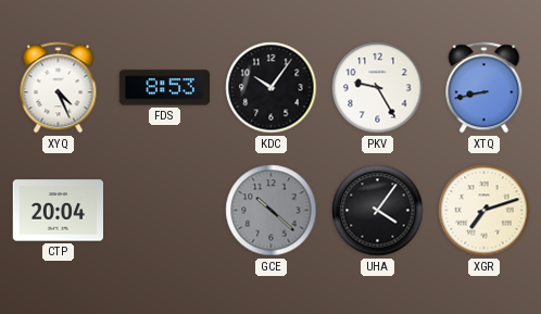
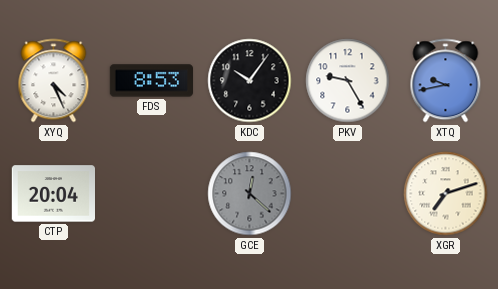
XTQ: 8:43 -> 9:43
GCE: 10:22 -> 12:22
UHA: 4:06 -> none
